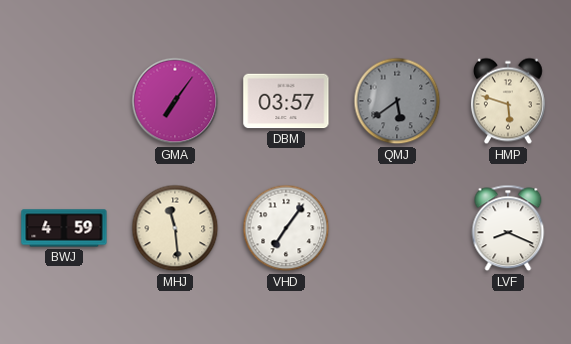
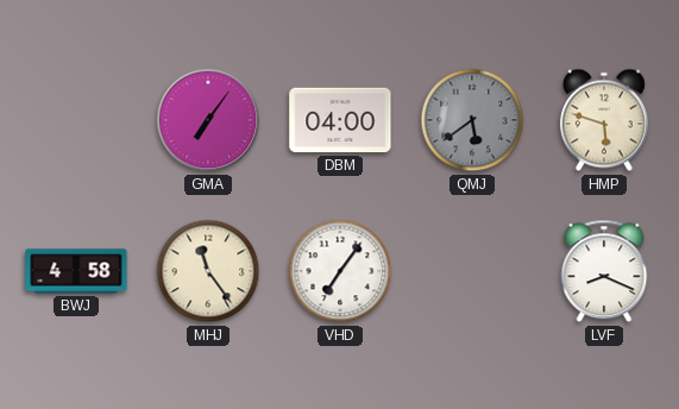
DBM: 03:57 -> 04:00
BWJ: 4:59 -> 4:58
MHJ: 11:29 -> 11:24
